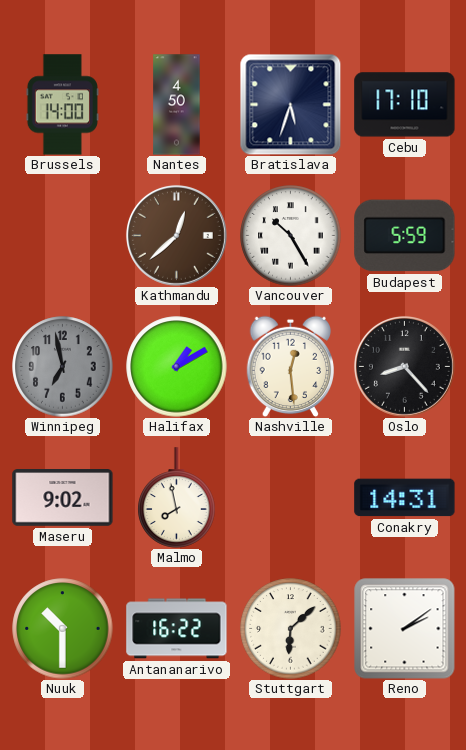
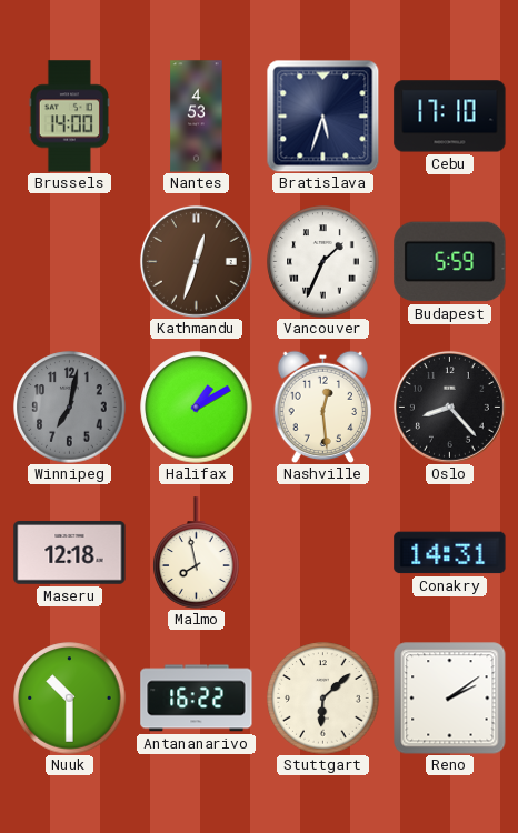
Nantes: 4:50 -> 4:53
Kathmandu: 12:38 -> 12:33
Vancouver: 10:25 -> 1:34
Winnipeg: 6:58 -> 7:02
Maseru: 9:02 -> 12:18
